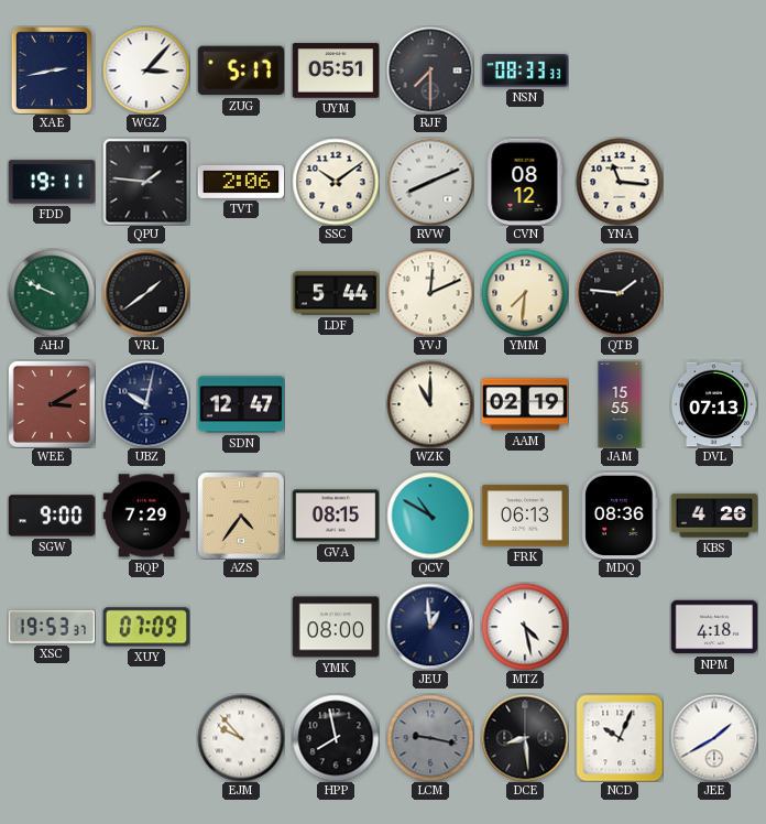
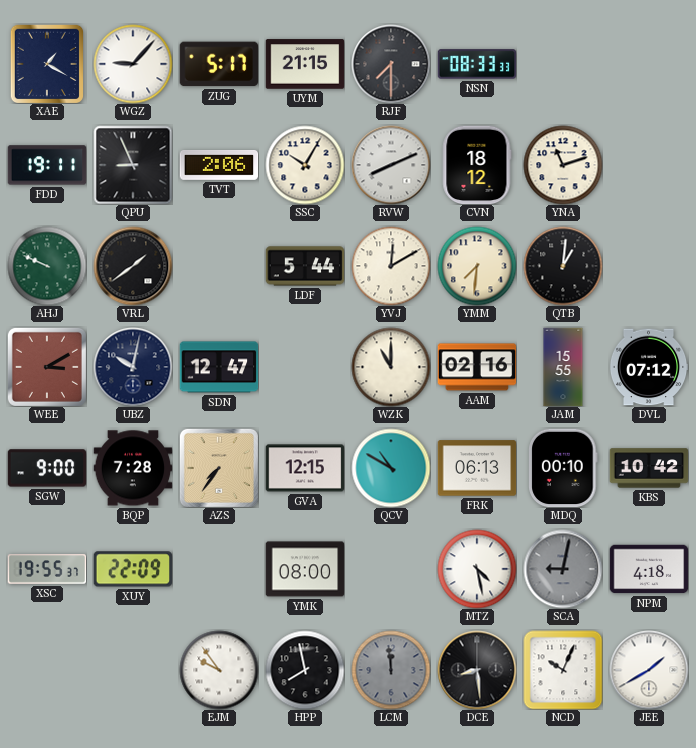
XAE: 2:43 -> 1:20
WGZ: 3:07 -> 9:07
UYM: 05:51 -> 21:15
QPU: 1:46 -> 8:56
SSC: 10:09 -> 10:05
CVN: 08:12 -> 18:12
YNA: 11:16 -> 11:12
YVJ: 12:11 -> 12:10
QTB: 1:46 -> 1:01
AAM: 02:19 -> 02:16
DVL: 07:13 -> 07:12
BQP: 7:29 -> 7:28
AZS: 4:36 -> 7:36
GVA: 08:15 -> 12:15
MDQ: 08:36 -> 00:10
KBS: 4:26 -> 10:42
XSC: 19:53 -> 19:55
XUY: 07:09 -> 22:09
JEU: 12:59 -> none
SCA: none -> 9:02
EJM: 9:53 -> 9:54
LCM: 9:17 -> 11:59
